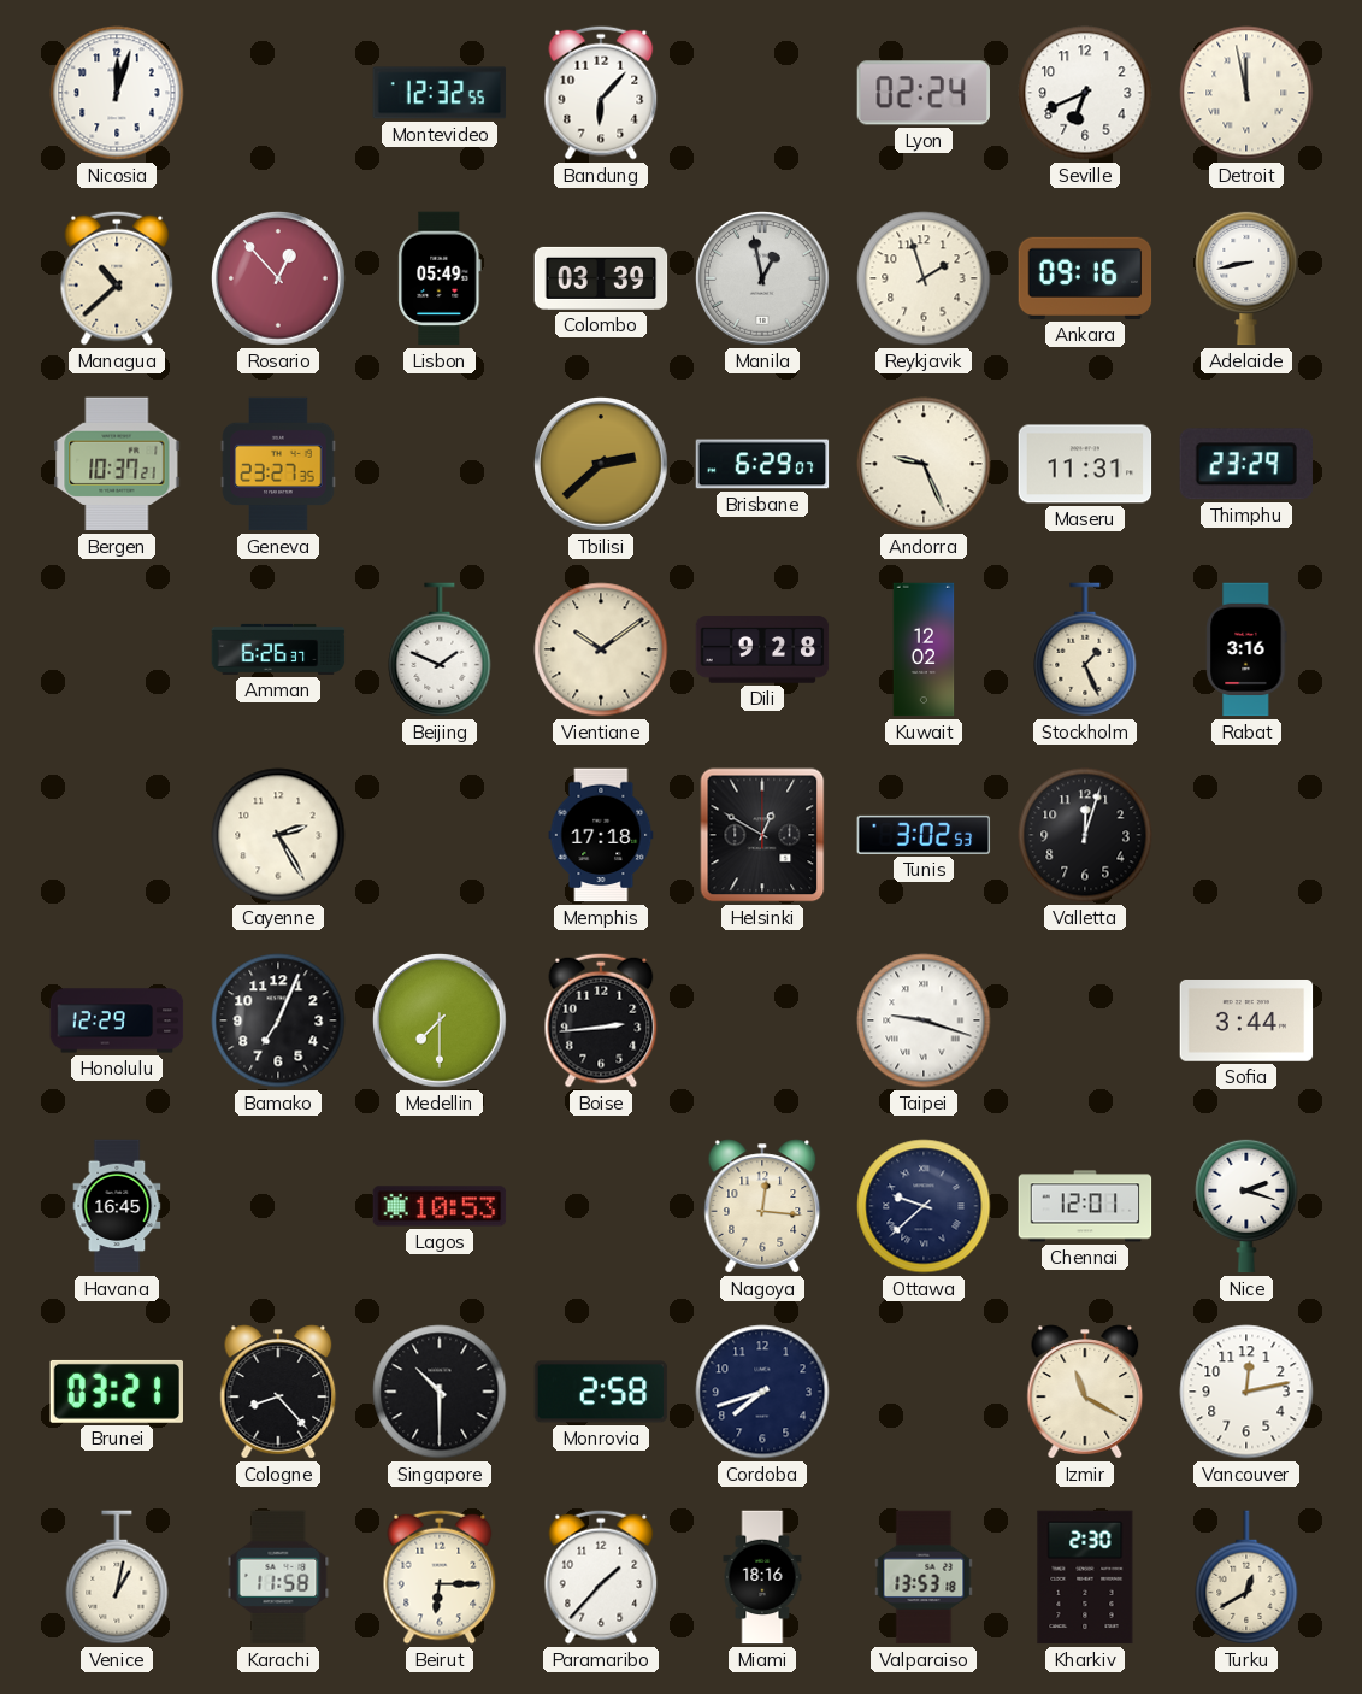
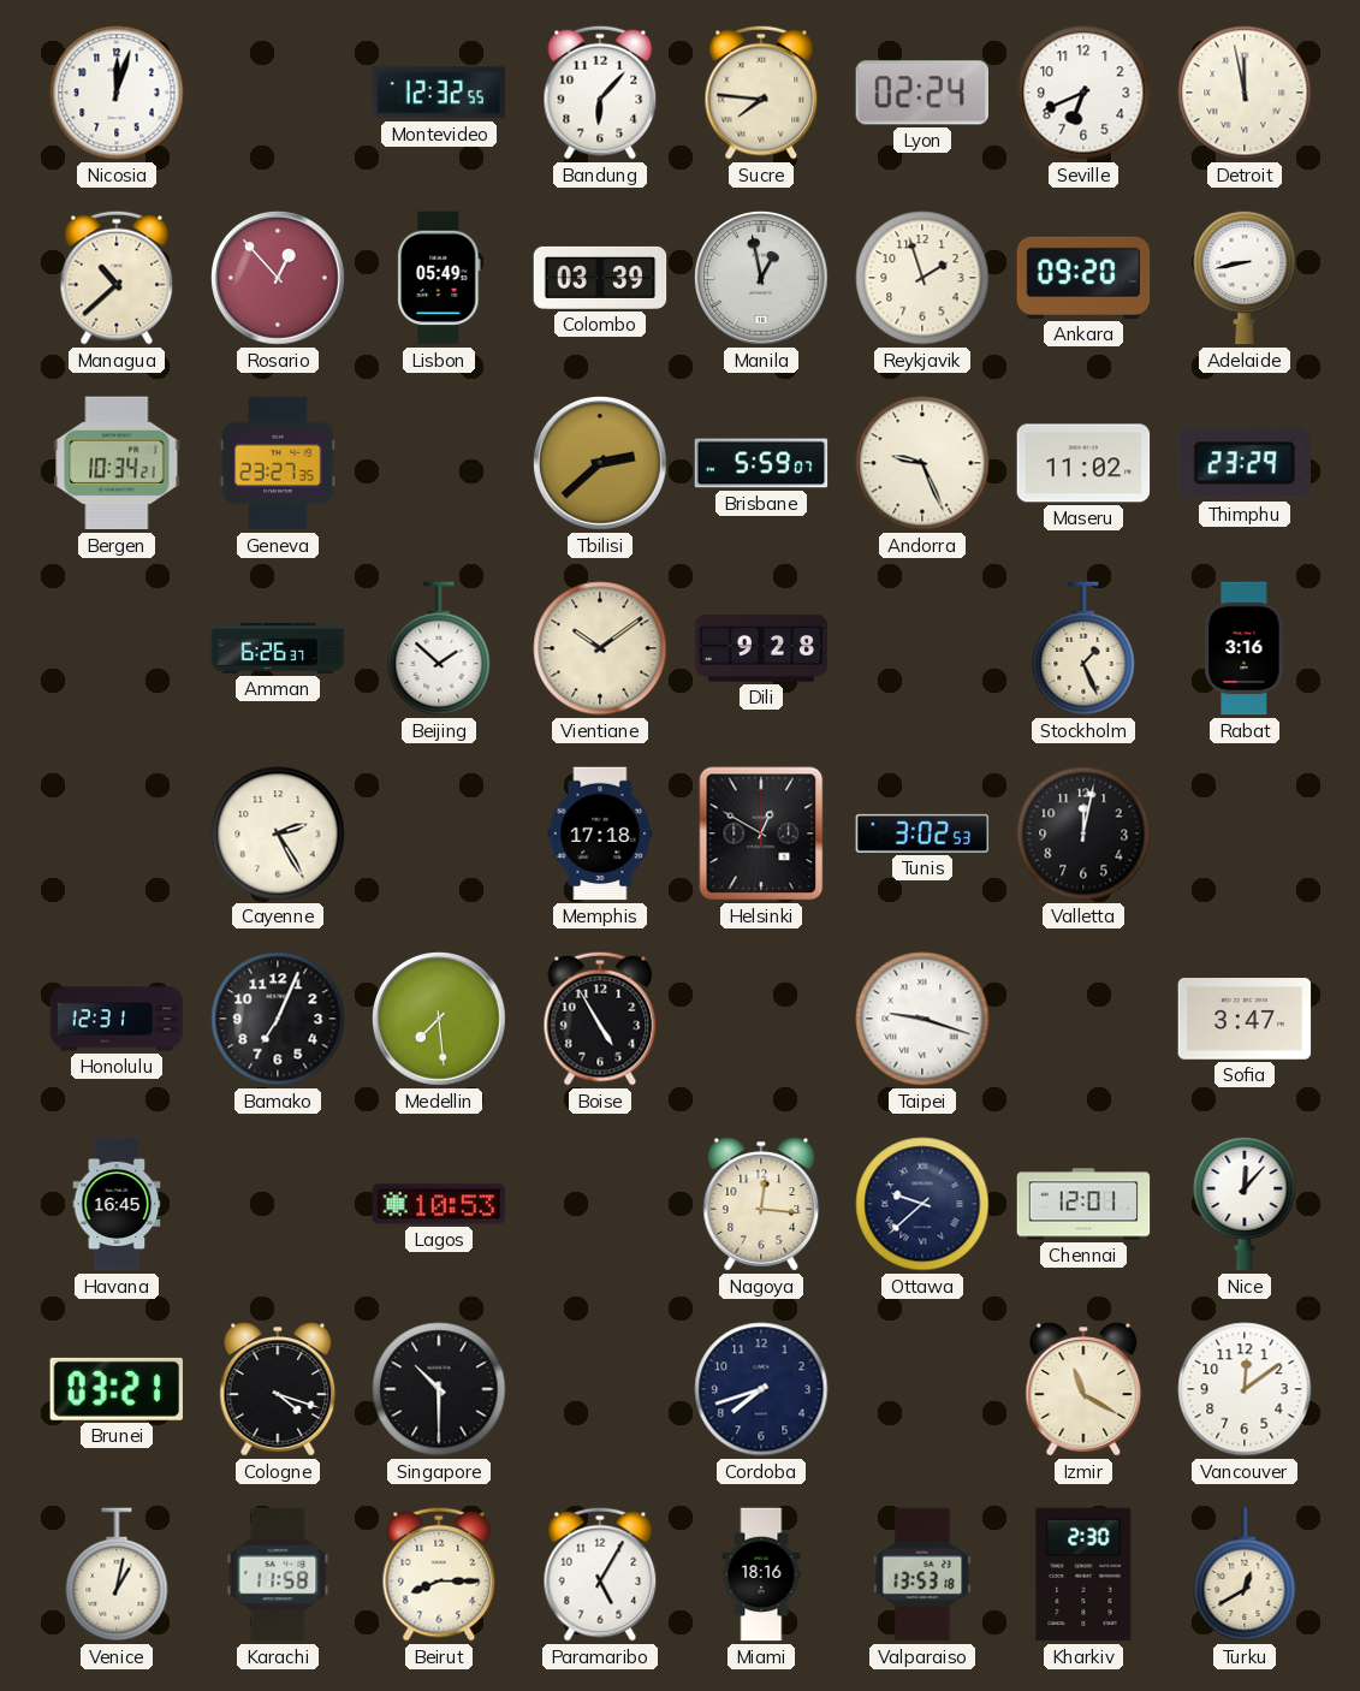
Sucre: none -> 7:46
Ankara: 09:16 -> 09:20
Bergen: 10:37 -> 10:34
Brisbane: 6:29 -> 5:59
Maseru: 11:31 -> 11:02
Beijing: 1:49 -> 1:52
Kuwait: 12:02 -> none
Valletta: 12:03 -> 12:02
Honolulu: 12:29 -> 12:31
Medellin: 7:30 -> 7:29
Boise: 2:44 -> 4:55
Sofia: 3:44 -> 3:47
Nice: 2:18 -> 12:07
Cologne: 8:23 -> 4:18
Monrovia: 2:58 -> none
Vancouver: 12:13 -> 12:09
Beirut: 6:15 -> 8:15
Paramaribo: 1:37 -> 5:05
